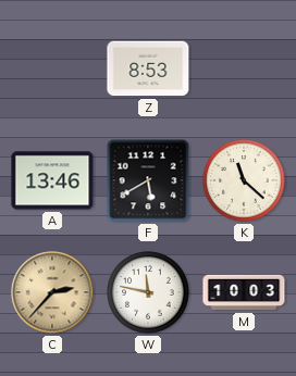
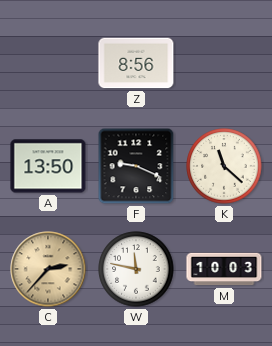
Z: 8:53 -> 8:56
A: 13:46 -> 13:50
F: 5:40 -> 9:19
